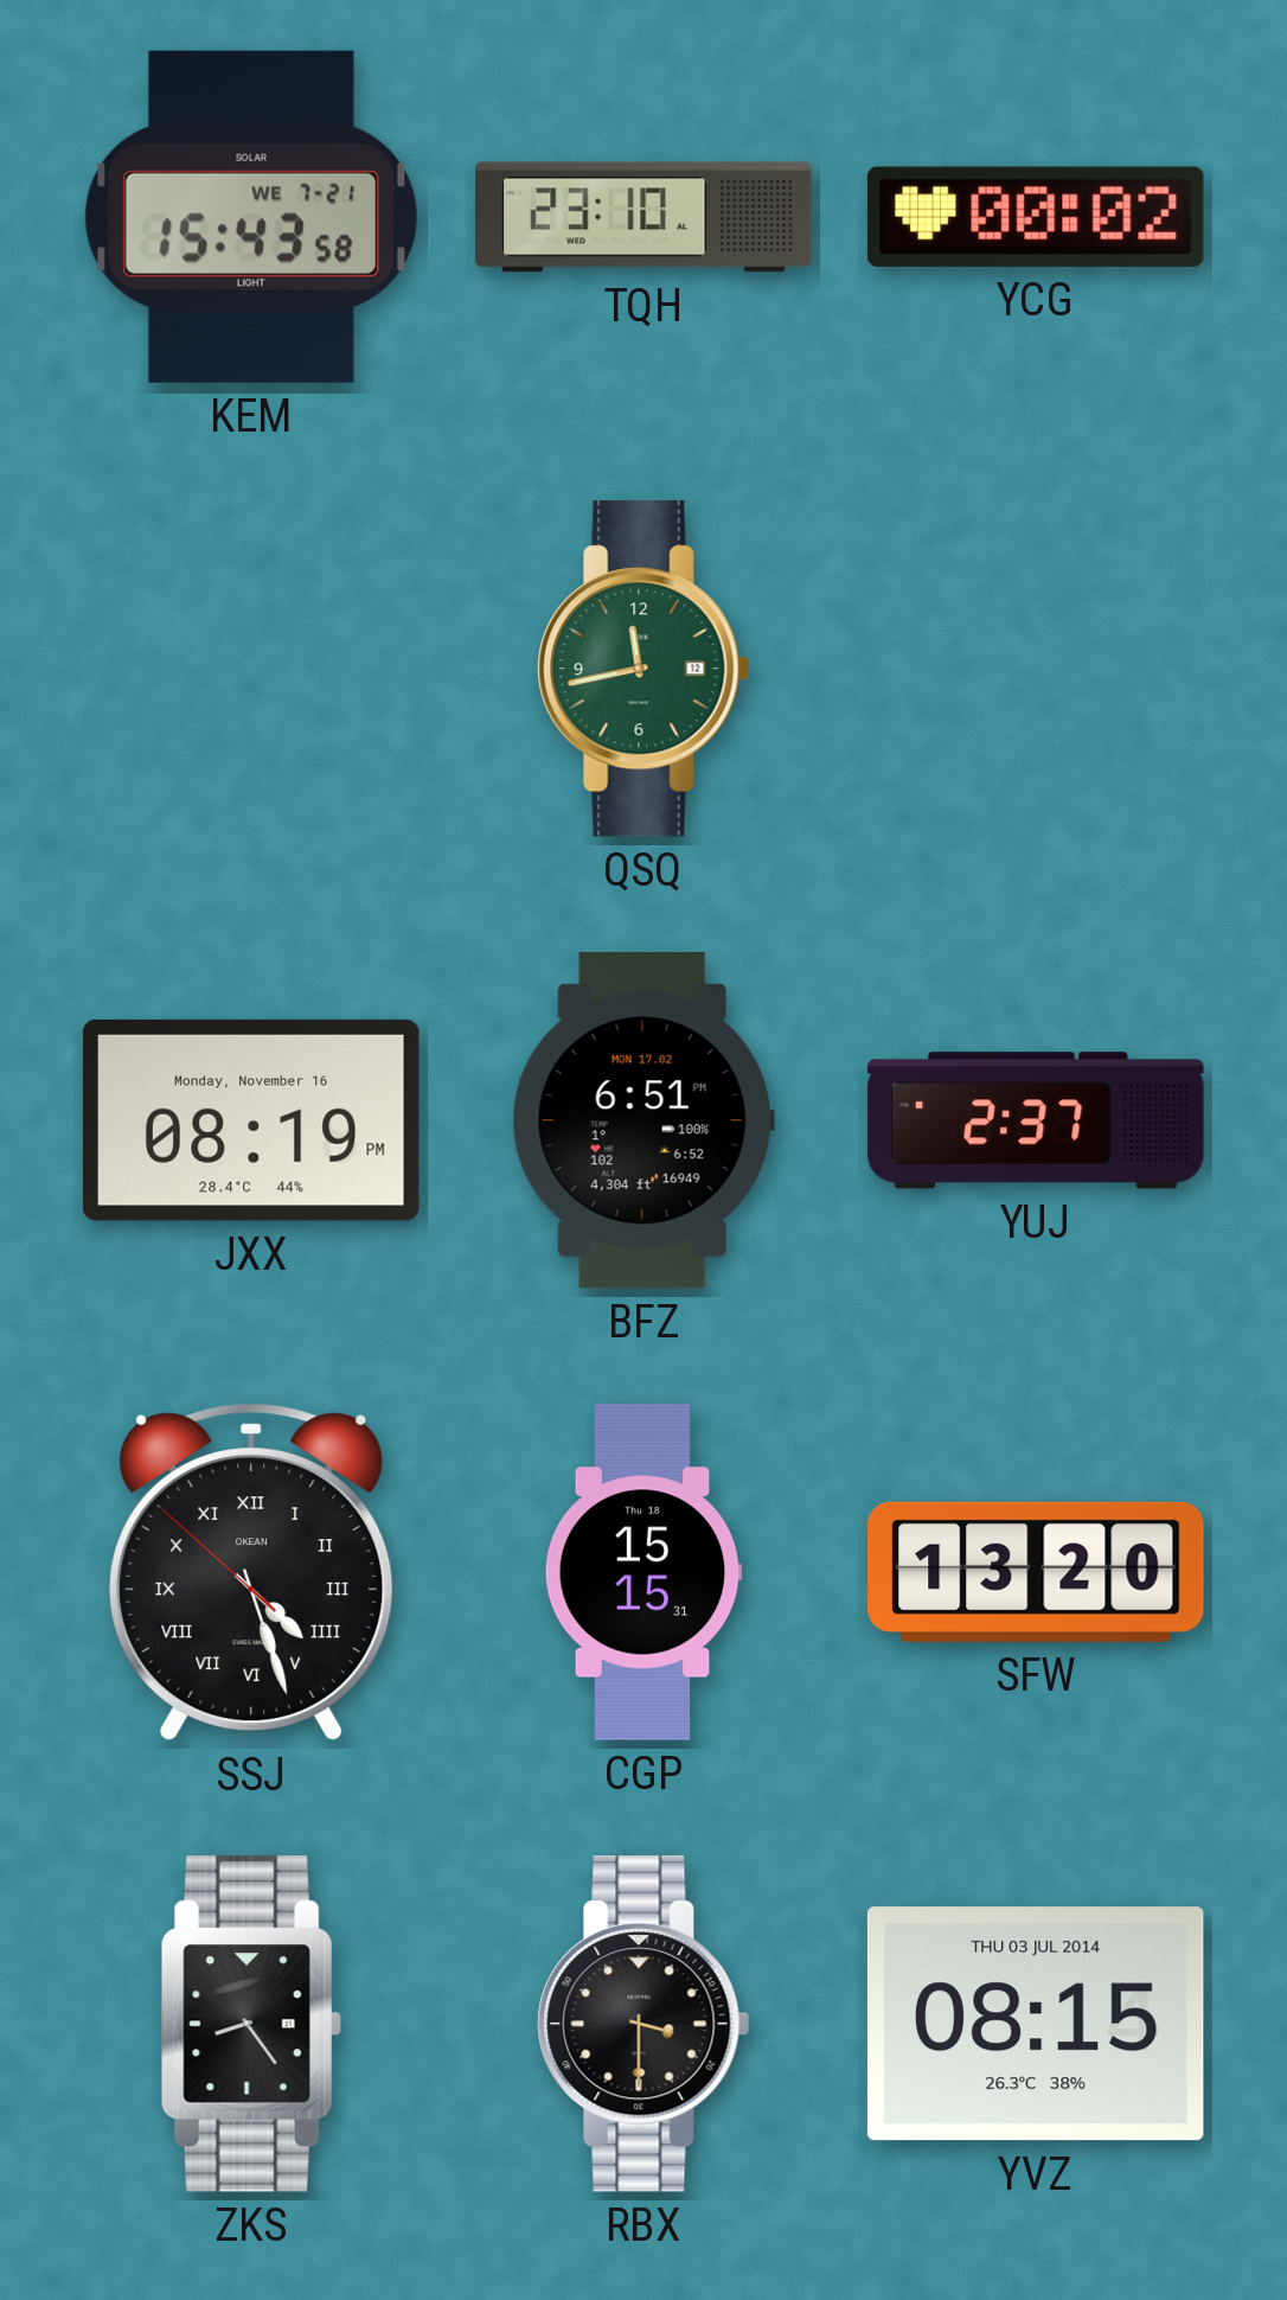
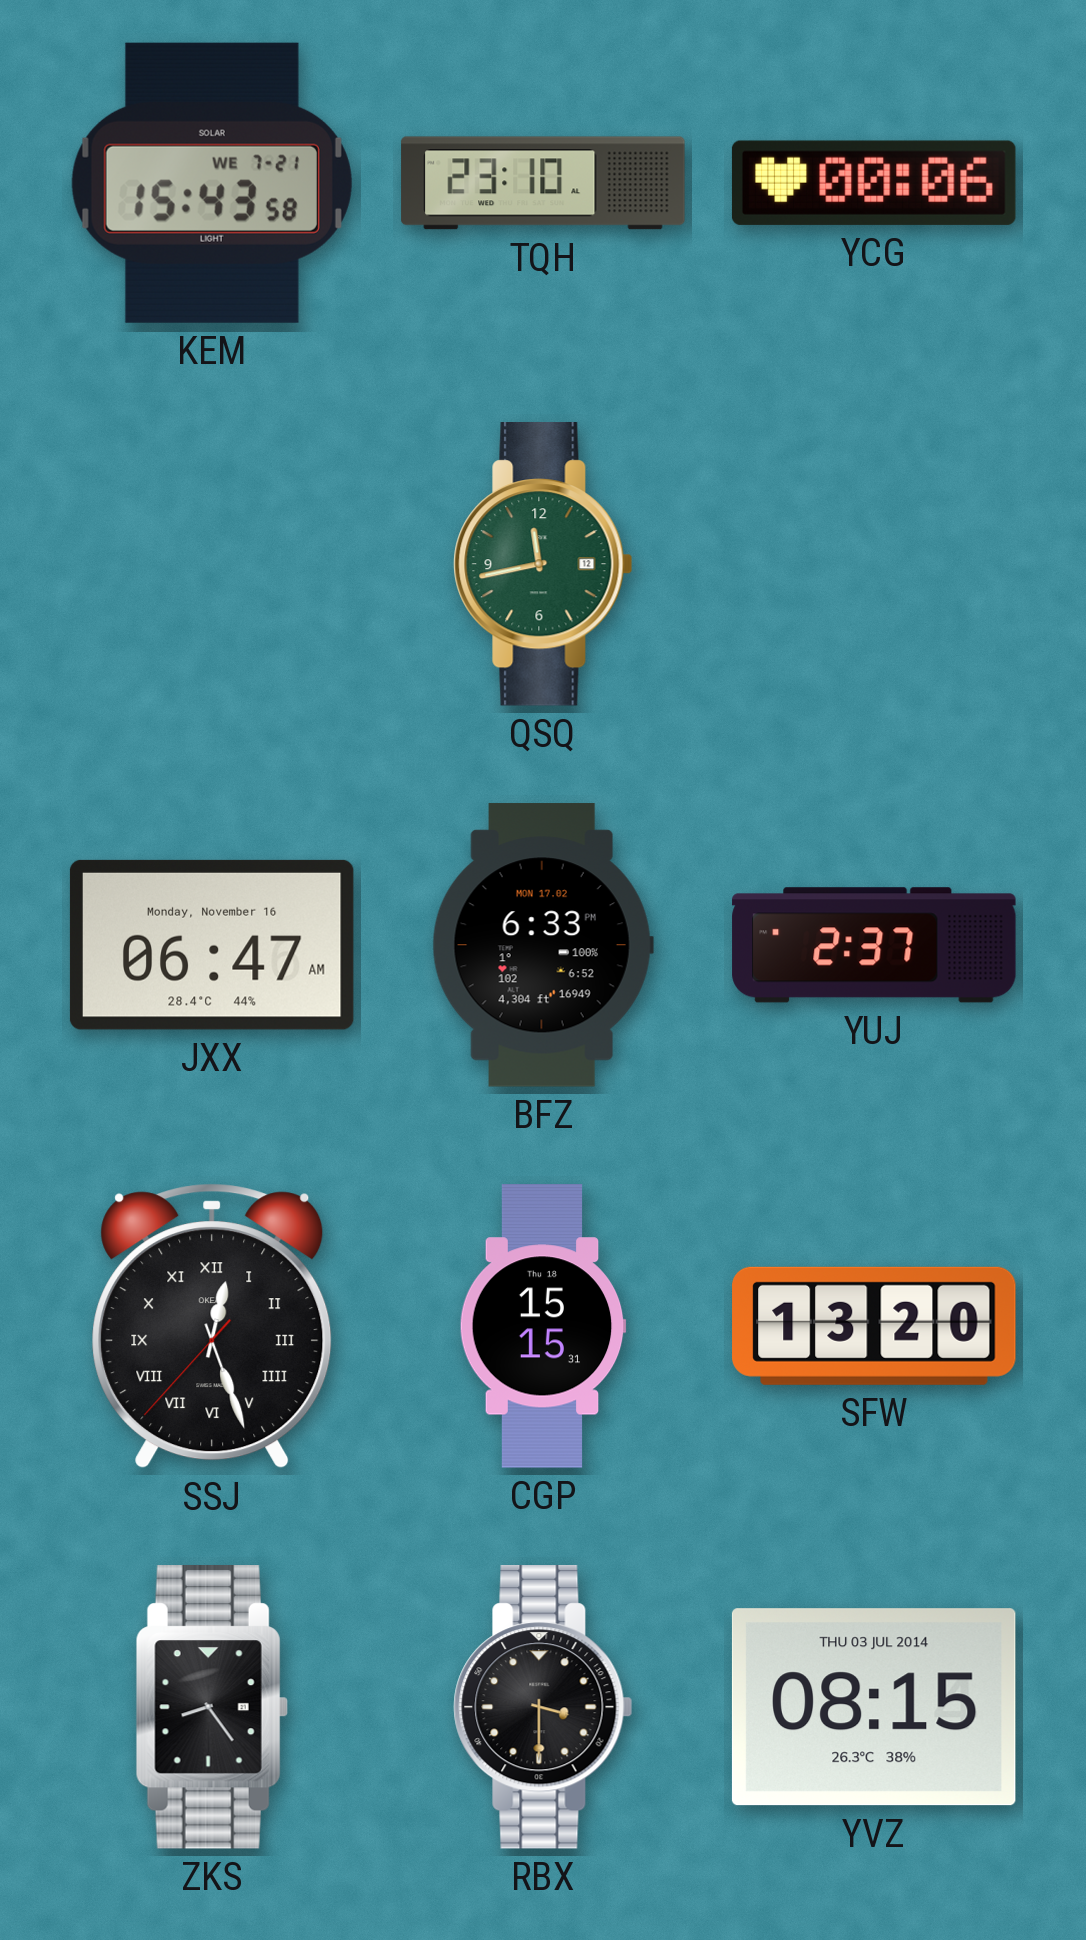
YCG: 00:02 -> 00:06
JXX: 08:19 -> 06:47
BFZ: 6:51 -> 6:33
SSJ: 4:26 -> 12:26
